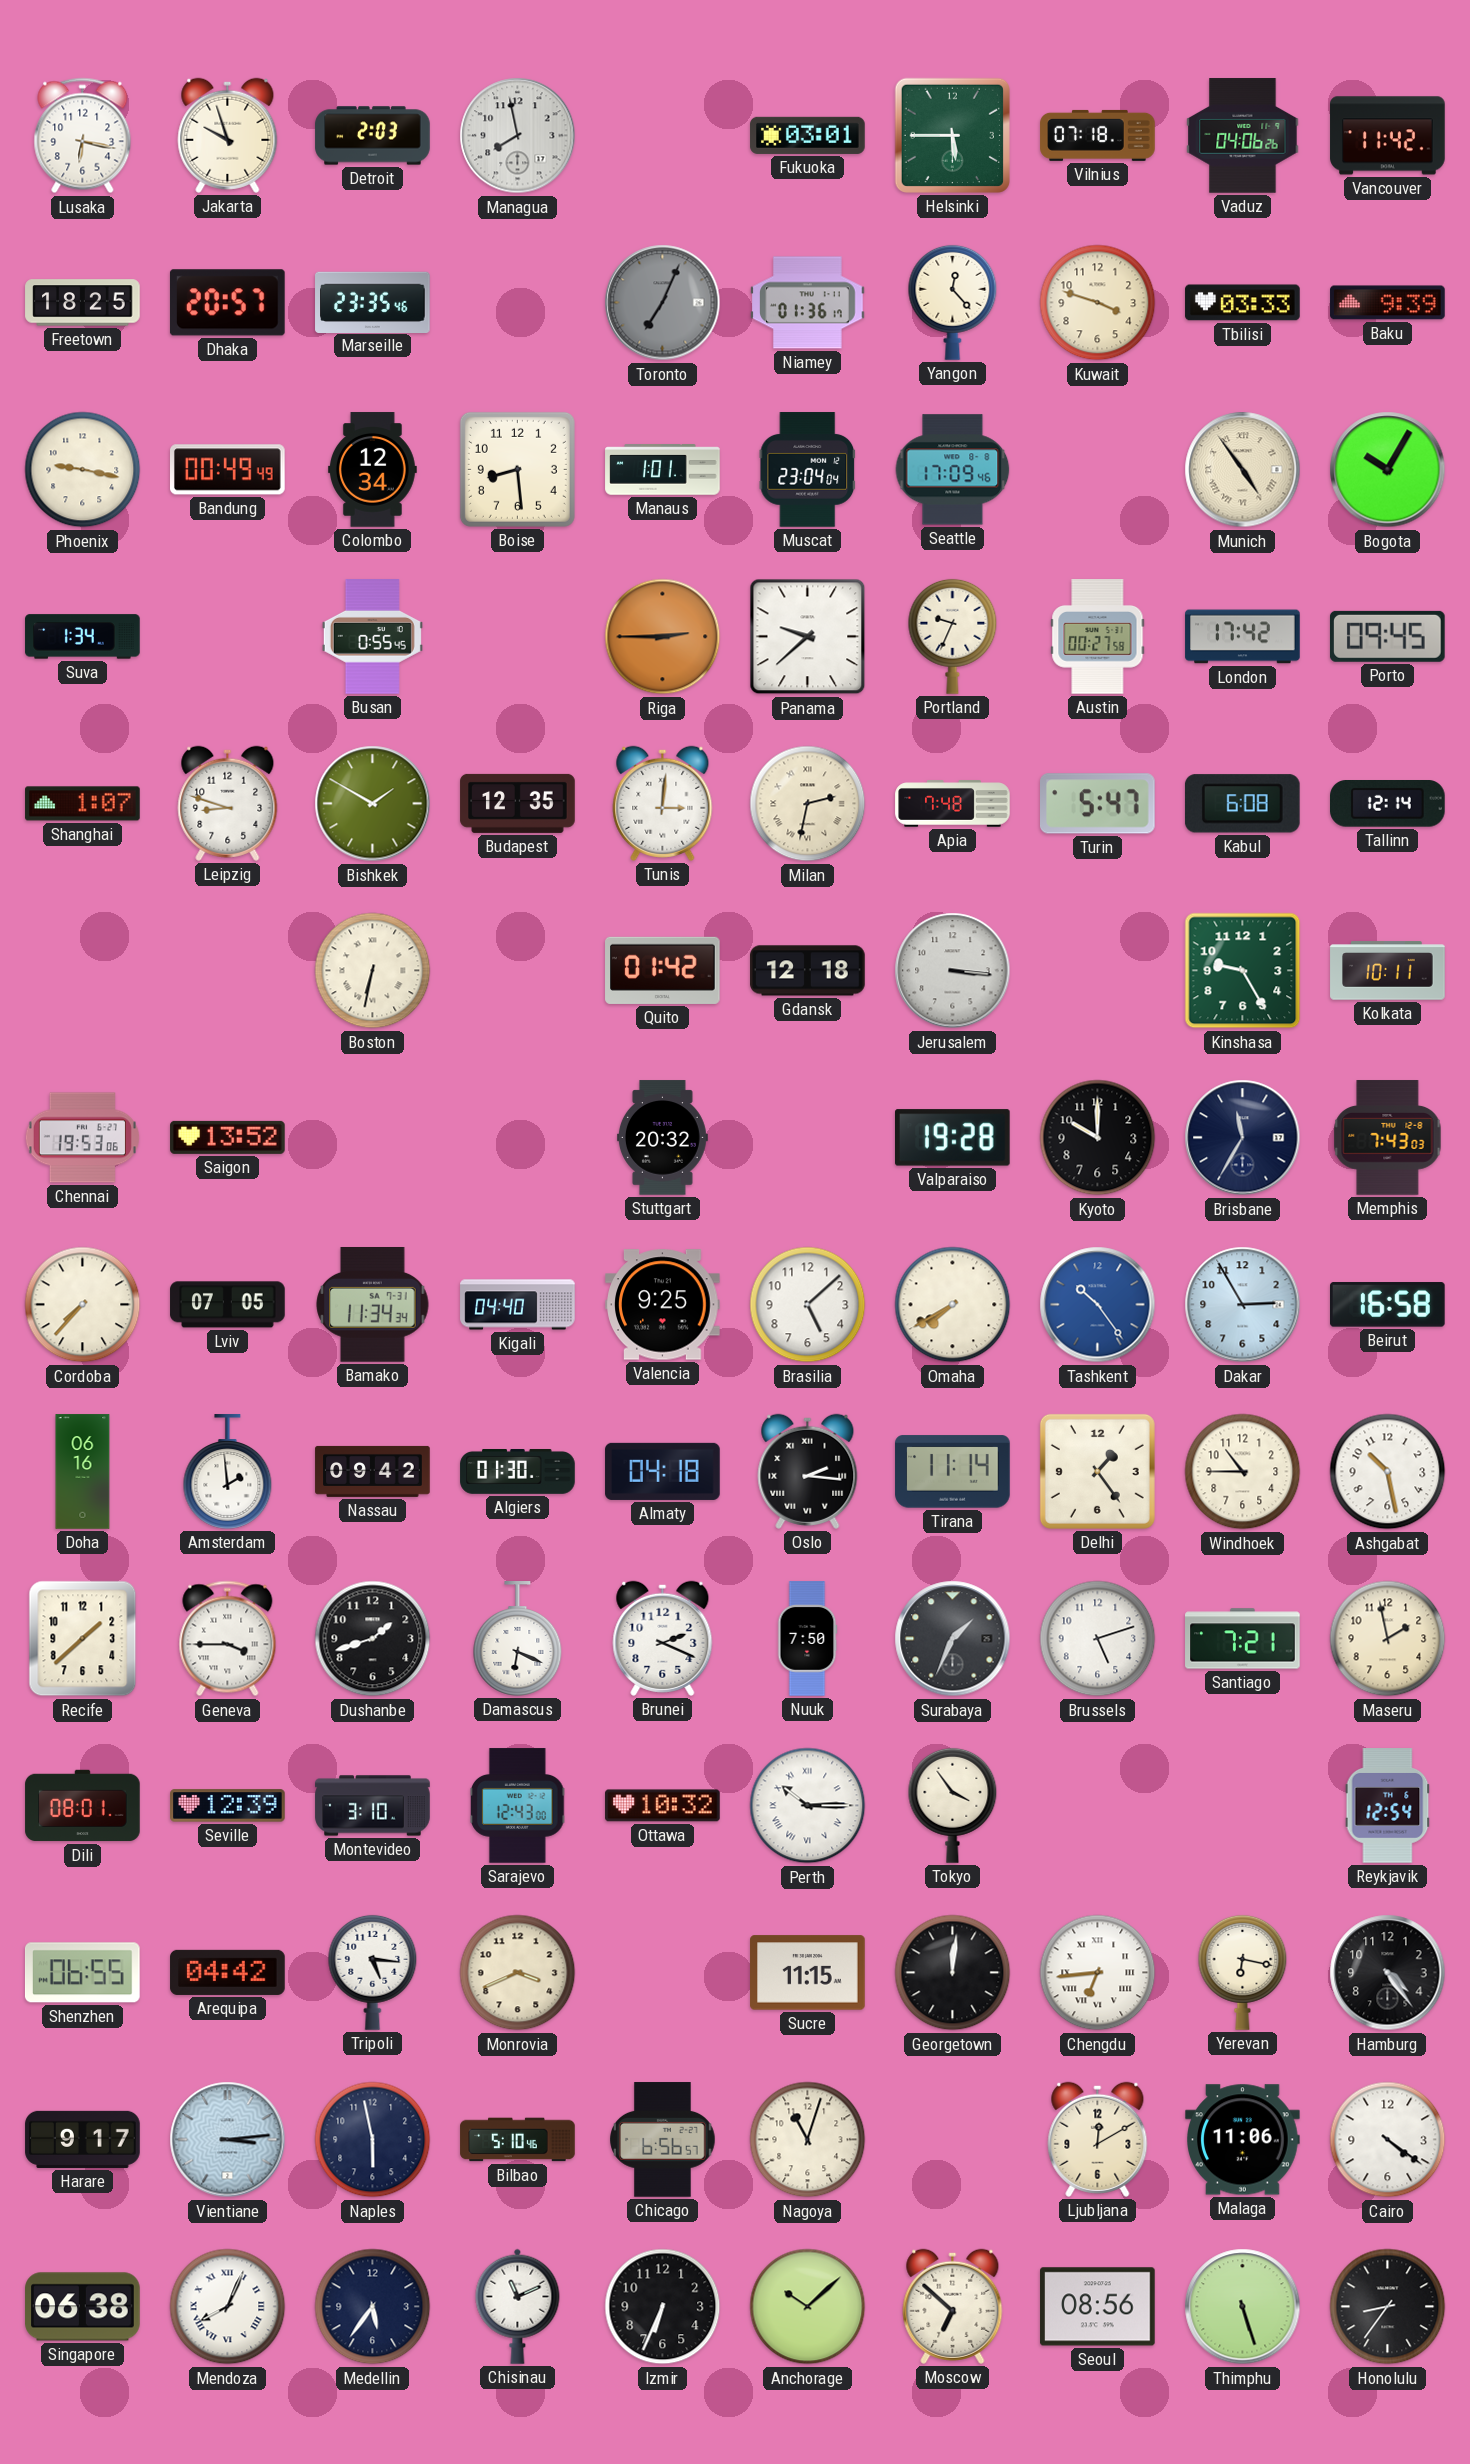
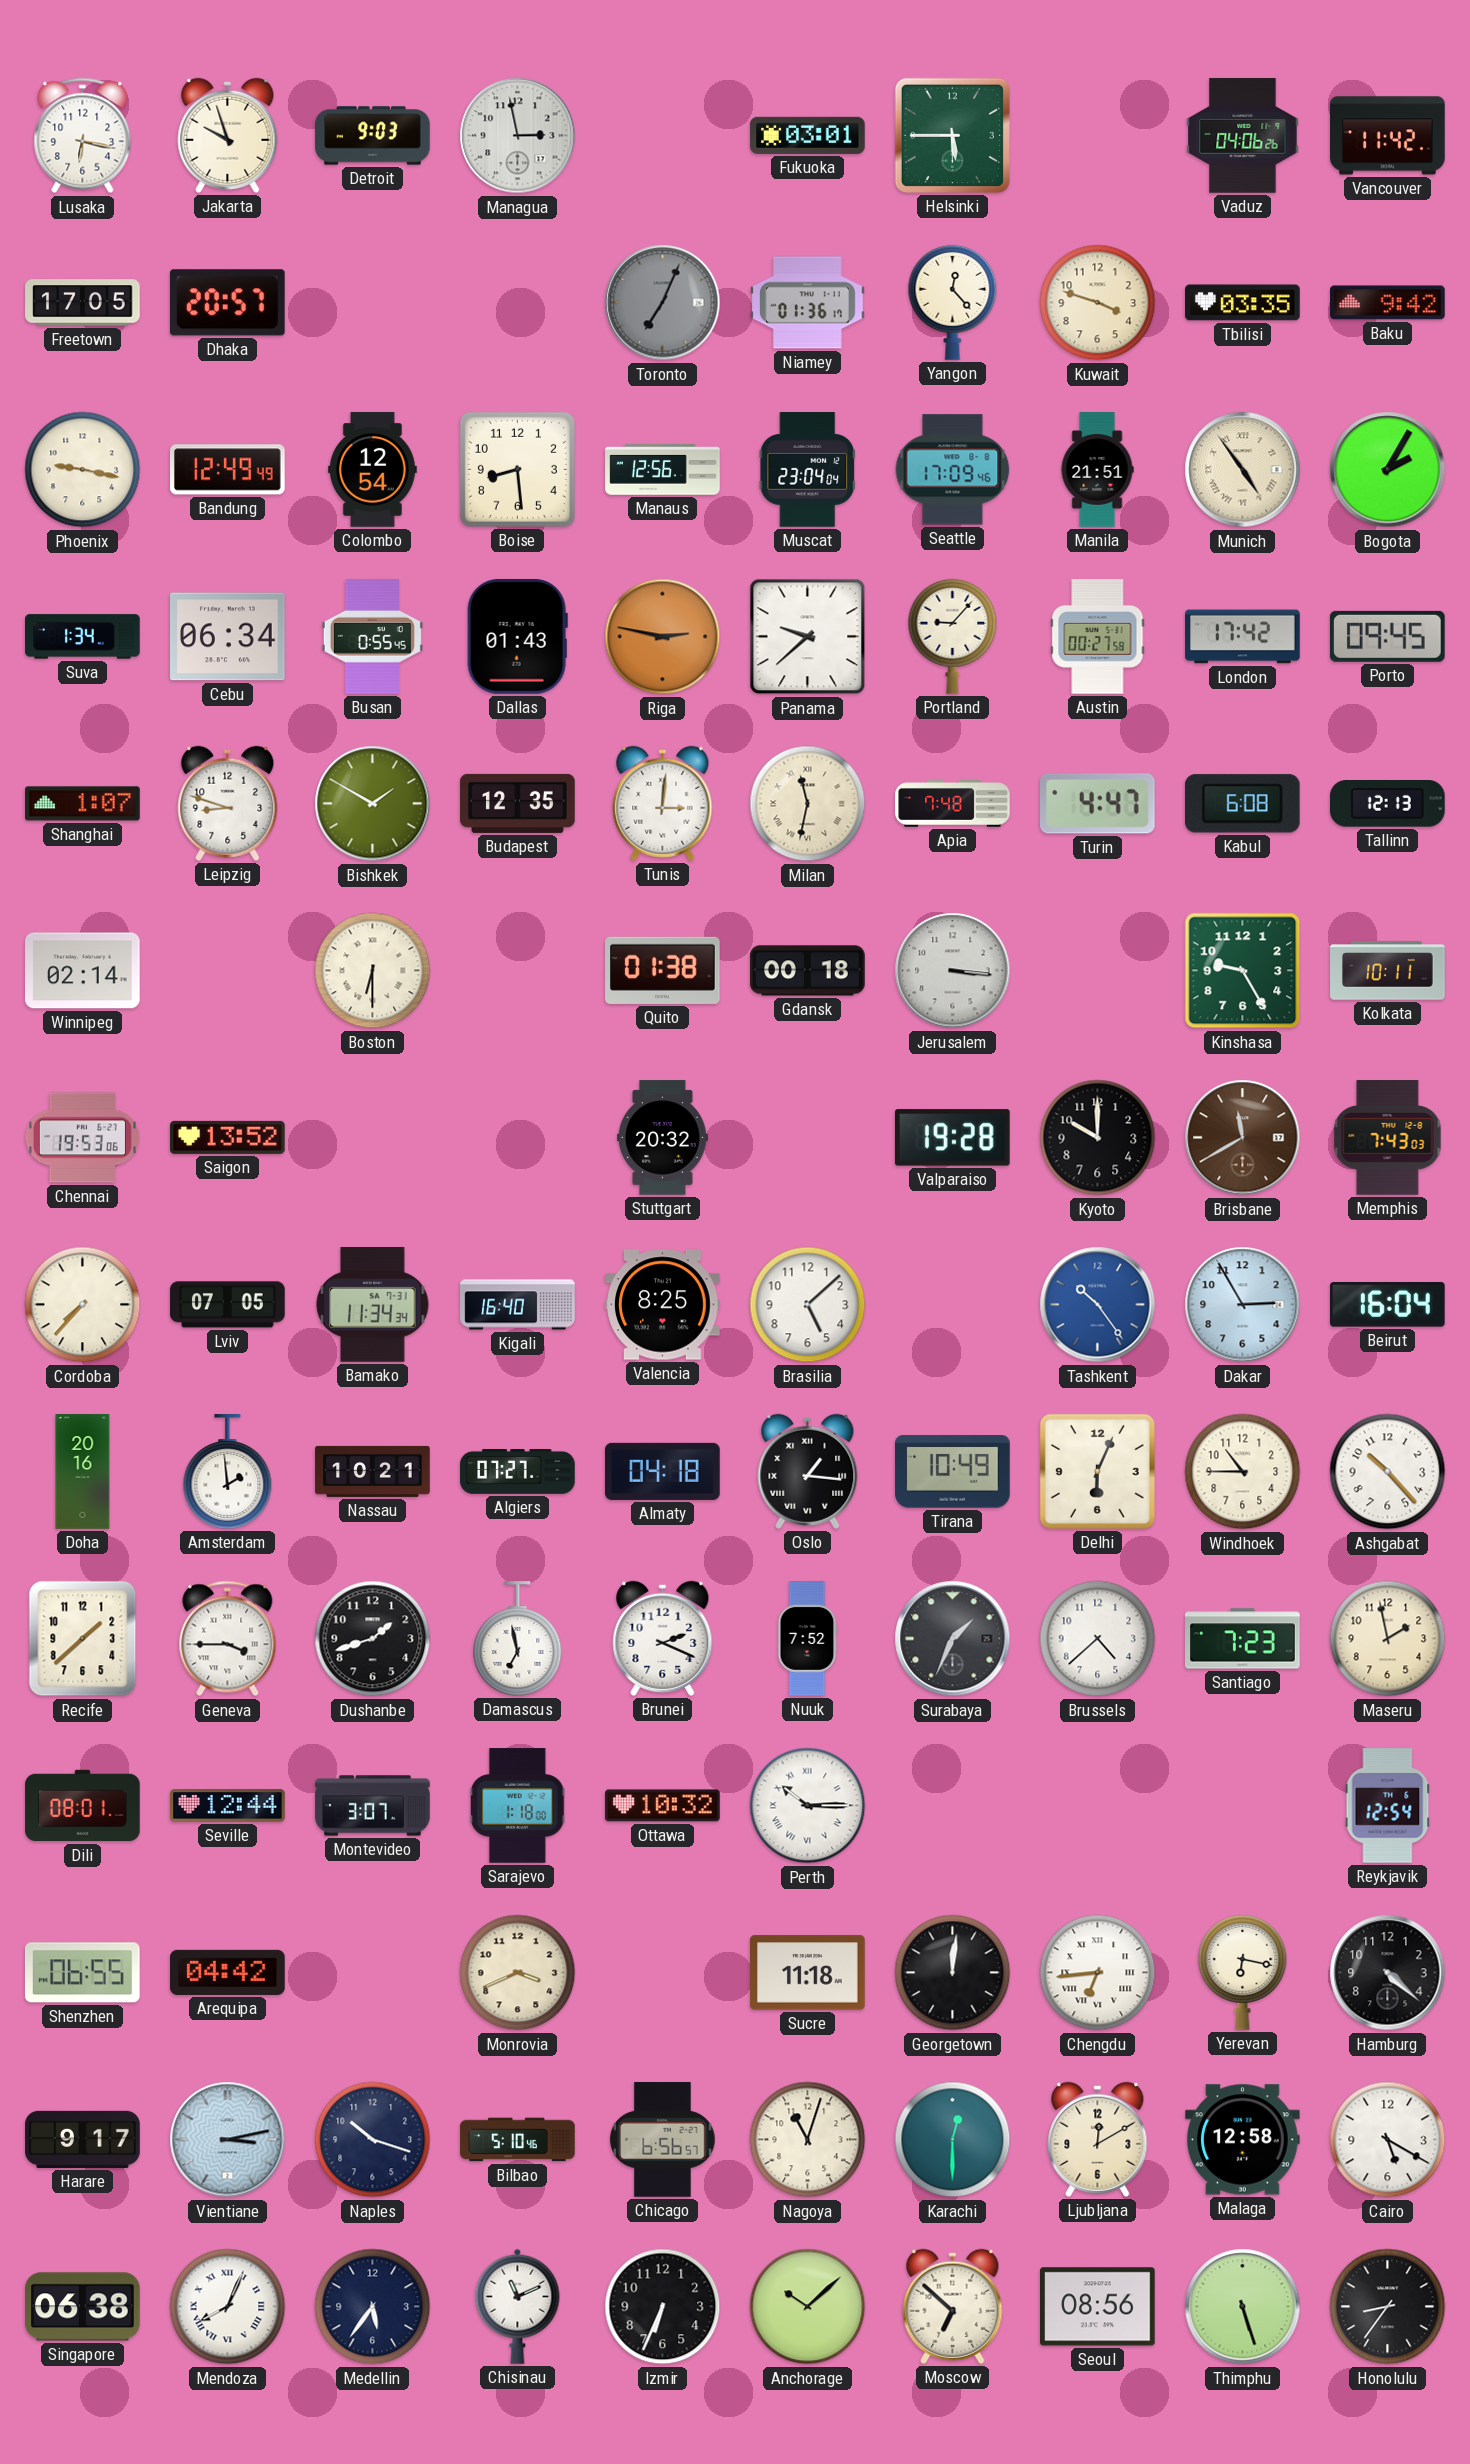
Detroit: 2:03 -> 9:03
Managua: 7:58 -> 2:58
Vilnius: 07:18 -> none
Freetown: 18:25 -> 17:05
Marseille: 23:35 -> none
Tbilisi: 03:33 -> 03:35
Baku: 9:39 -> 9:42
Bandung: 00:49 -> 12:49
Colombo: 12:34 -> 12:54
Manaus: 1:01 -> 12:56
Manila: none -> 21:51
Bogota: 10:05 -> 2:05
Cebu: none -> 06:34
Dallas: none -> 01:43
Riga: 2:45 -> 2:47
Portland: 9:34 -> 9:07
Milan: 2:32 -> 11:32
Turin: 5:47 -> 4:47
Tallinn: 12:14 -> 12:13
Winnipeg: none -> 02:14
Boston: 6:32 -> 6:30
Quito: 01:42 -> 01:38
Gdansk: 12:18 -> 00:18
Brisbane: 11:35 -> 11:40
Brisbane dial: navy -> brown
Kigali: 04:40 -> 16:40
Valencia: 9:25 -> 8:25
Omaha: 7:40 -> none
Beirut: 16:58 -> 16:04
Doha: 06:16 -> 20:16
Nassau: 09:42 -> 10:21
Algiers: 01:30 -> 07:27
Oslo: 2:16 -> 1:16
Tirana: 11:14 -> 10:49
Delhi: 1:24 -> 6:04
Ashgabat: 10:28 -> 10:23
Damascus: 6:19 -> 6:58
Nuuk: 7:50 -> 7:52
Brussels: 5:12 -> 4:38
Santiago: 7:21 -> 7:23
Seville: 12:39 -> 12:44
Montevideo: 3:10 -> 3:07
Sarajevo: 12:43 -> 1:18
Tokyo: 3:54 -> none
Tripoli: 5:16 -> none
Sucre: 11:15 -> 11:18
Hamburg: 4:24 -> 4:22
Vientiane: 3:14 -> 3:13
Naples: 5:58 -> 10:18
Karachi: none -> 12:30
Malaga: 11:06 -> 12:58
Cairo: 4:21 -> 5:20
